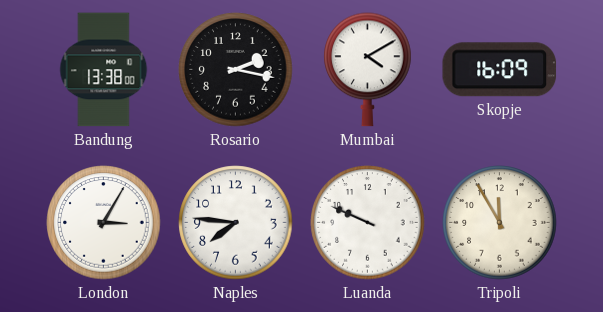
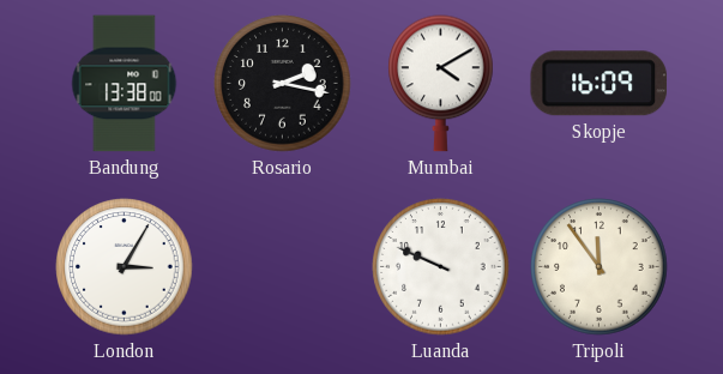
Naples: 7:46 -> none
Tripoli: 11:55 -> 11:54
